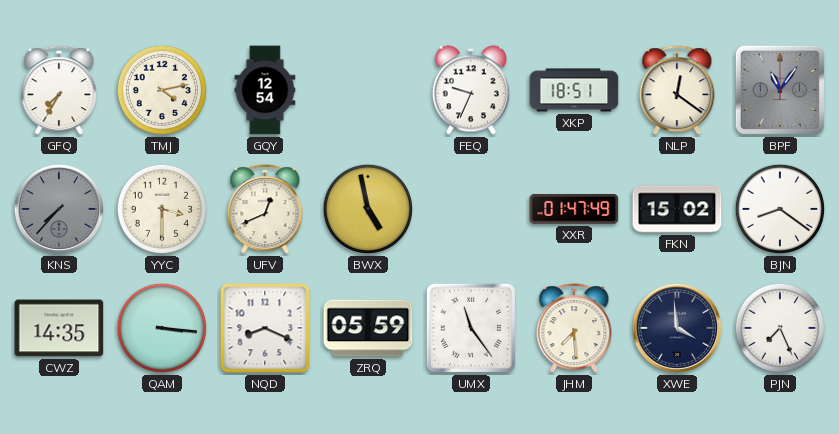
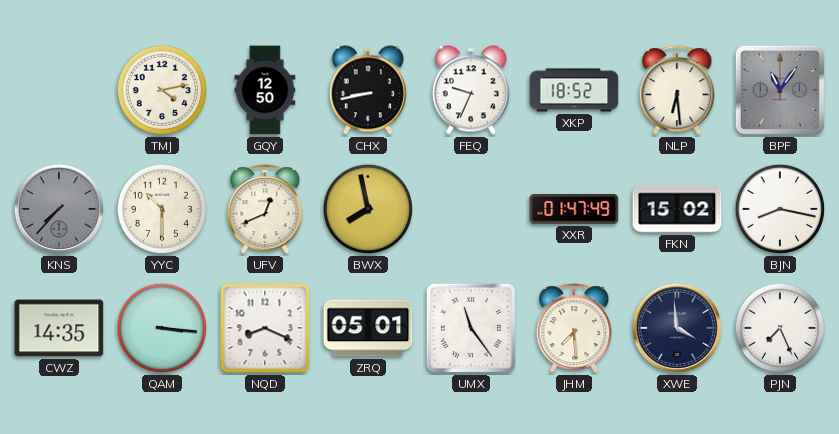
GFQ: 7:35 -> none
GQY: 12:54 -> 12:50
CHX: none -> 8:43
XKP: 18:51 -> 18:52
NLP: 12:21 -> 6:29
YYC: 3:30 -> 10:30
BWX: 4:58 -> 7:58
BJN: 8:21 -> 8:17
ZRQ: 05:59 -> 05:01
